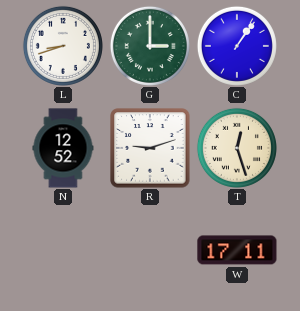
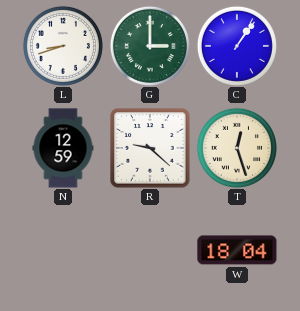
N: 12:52 -> 12:59
R: 9:12 -> 9:22
W: 17:11 -> 18:04
